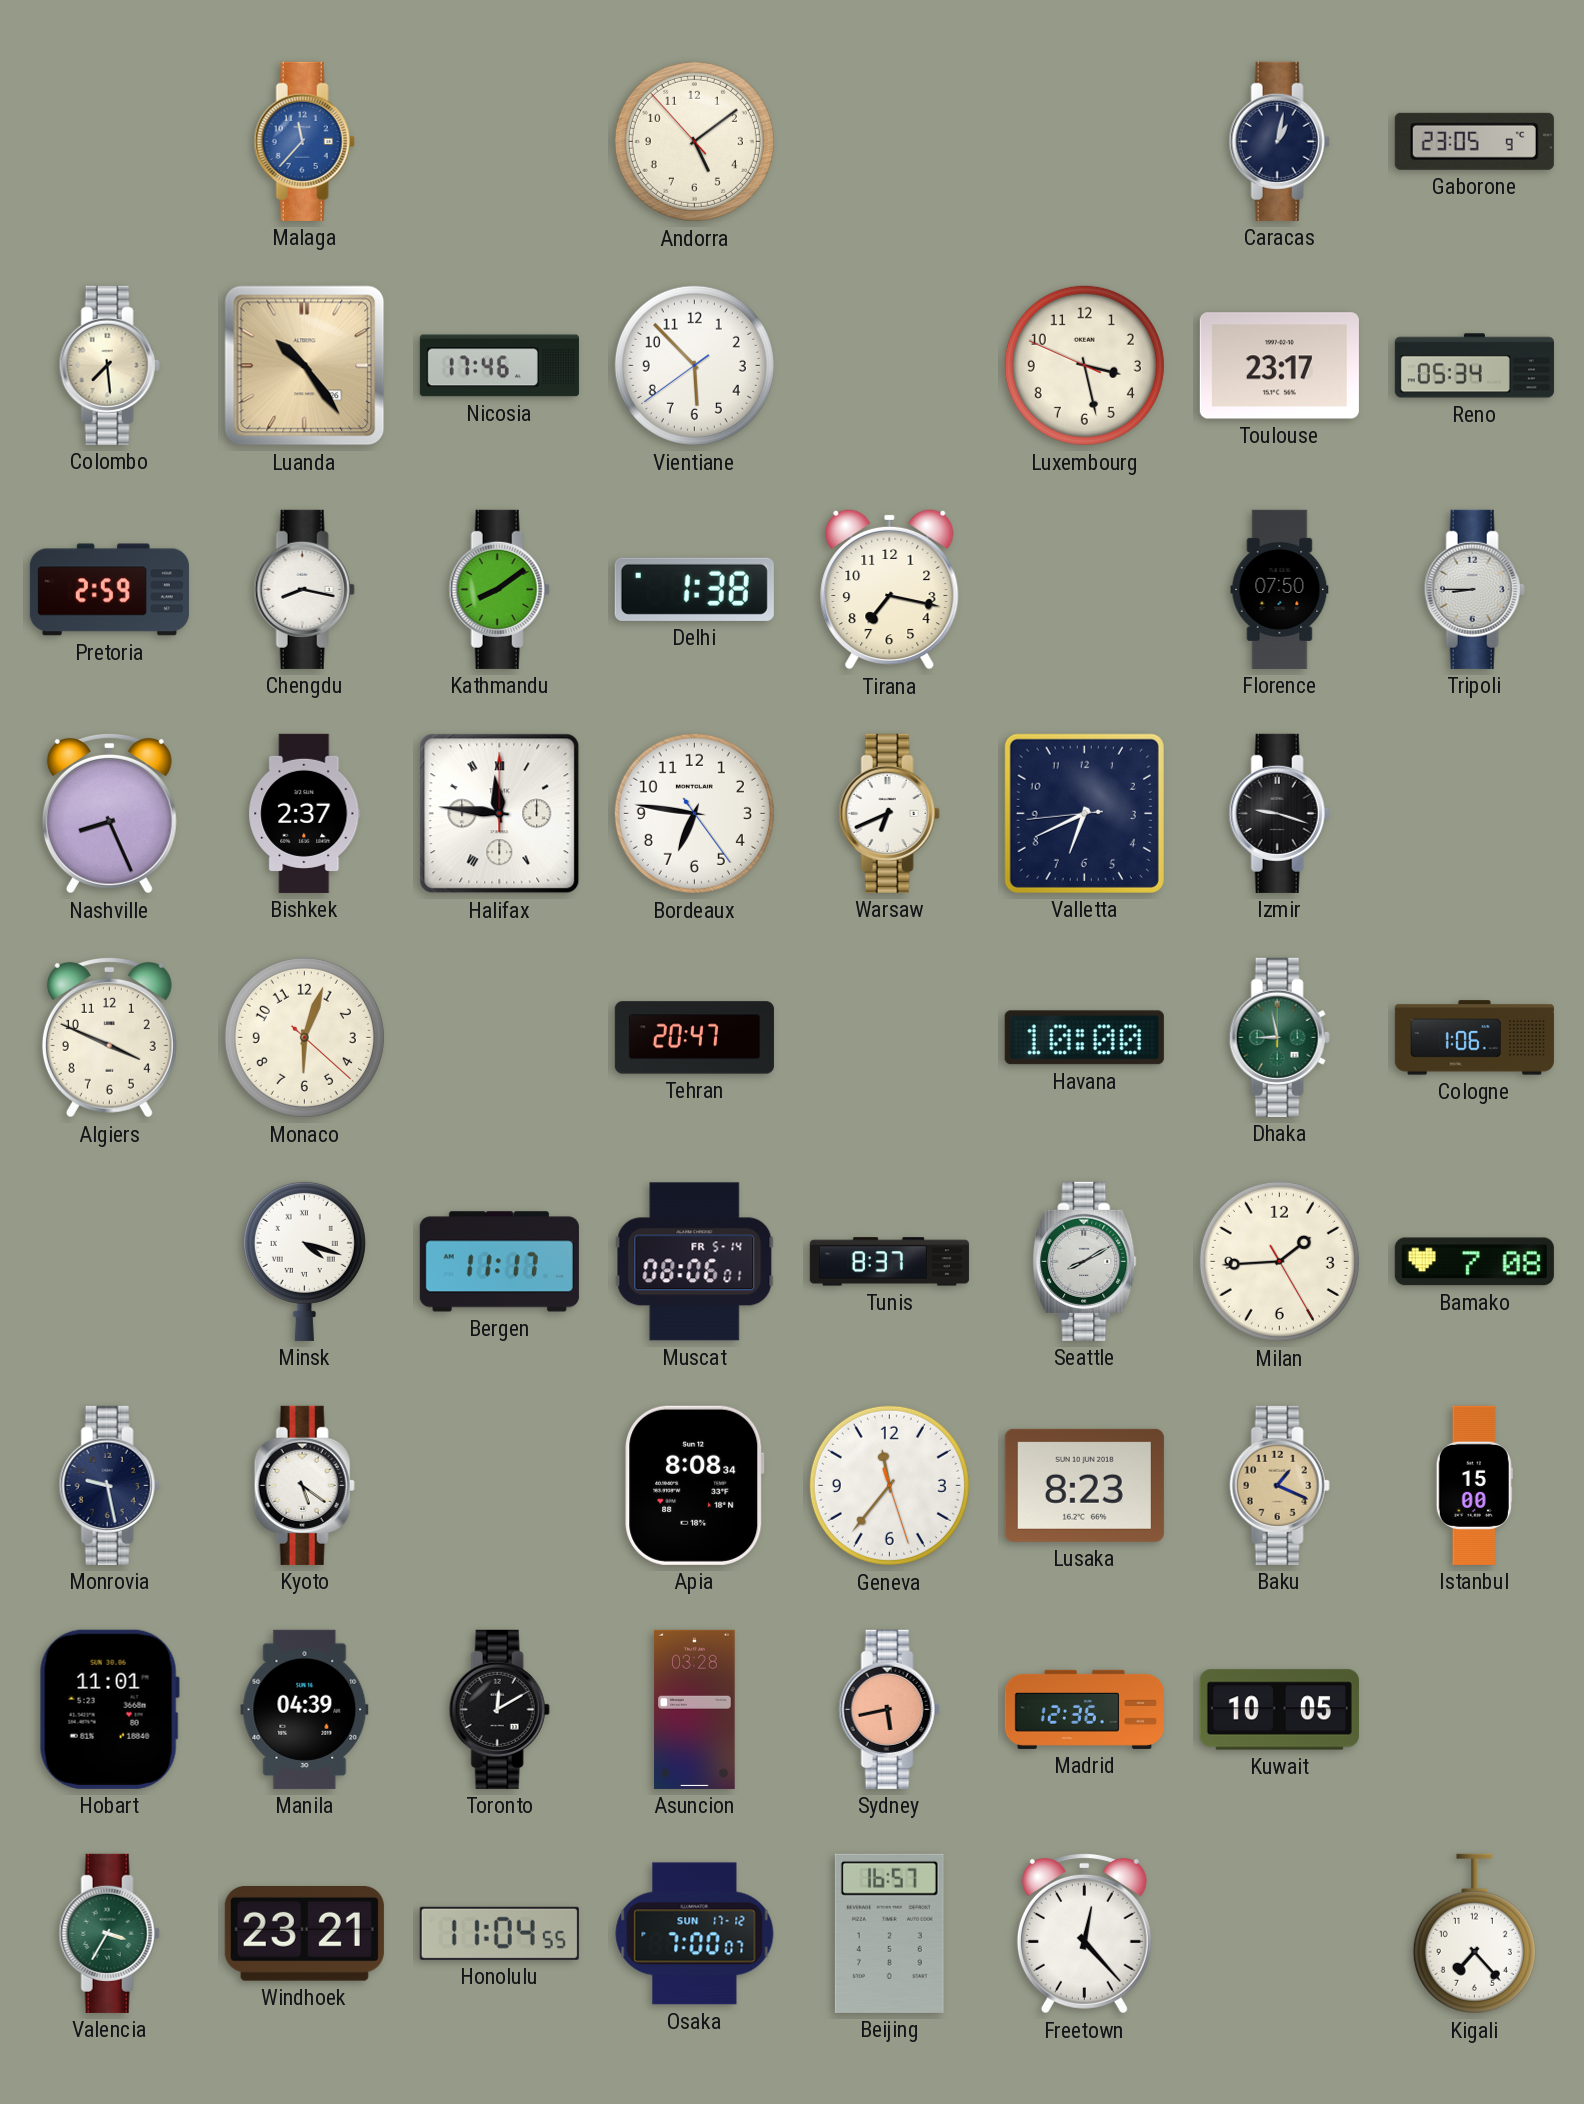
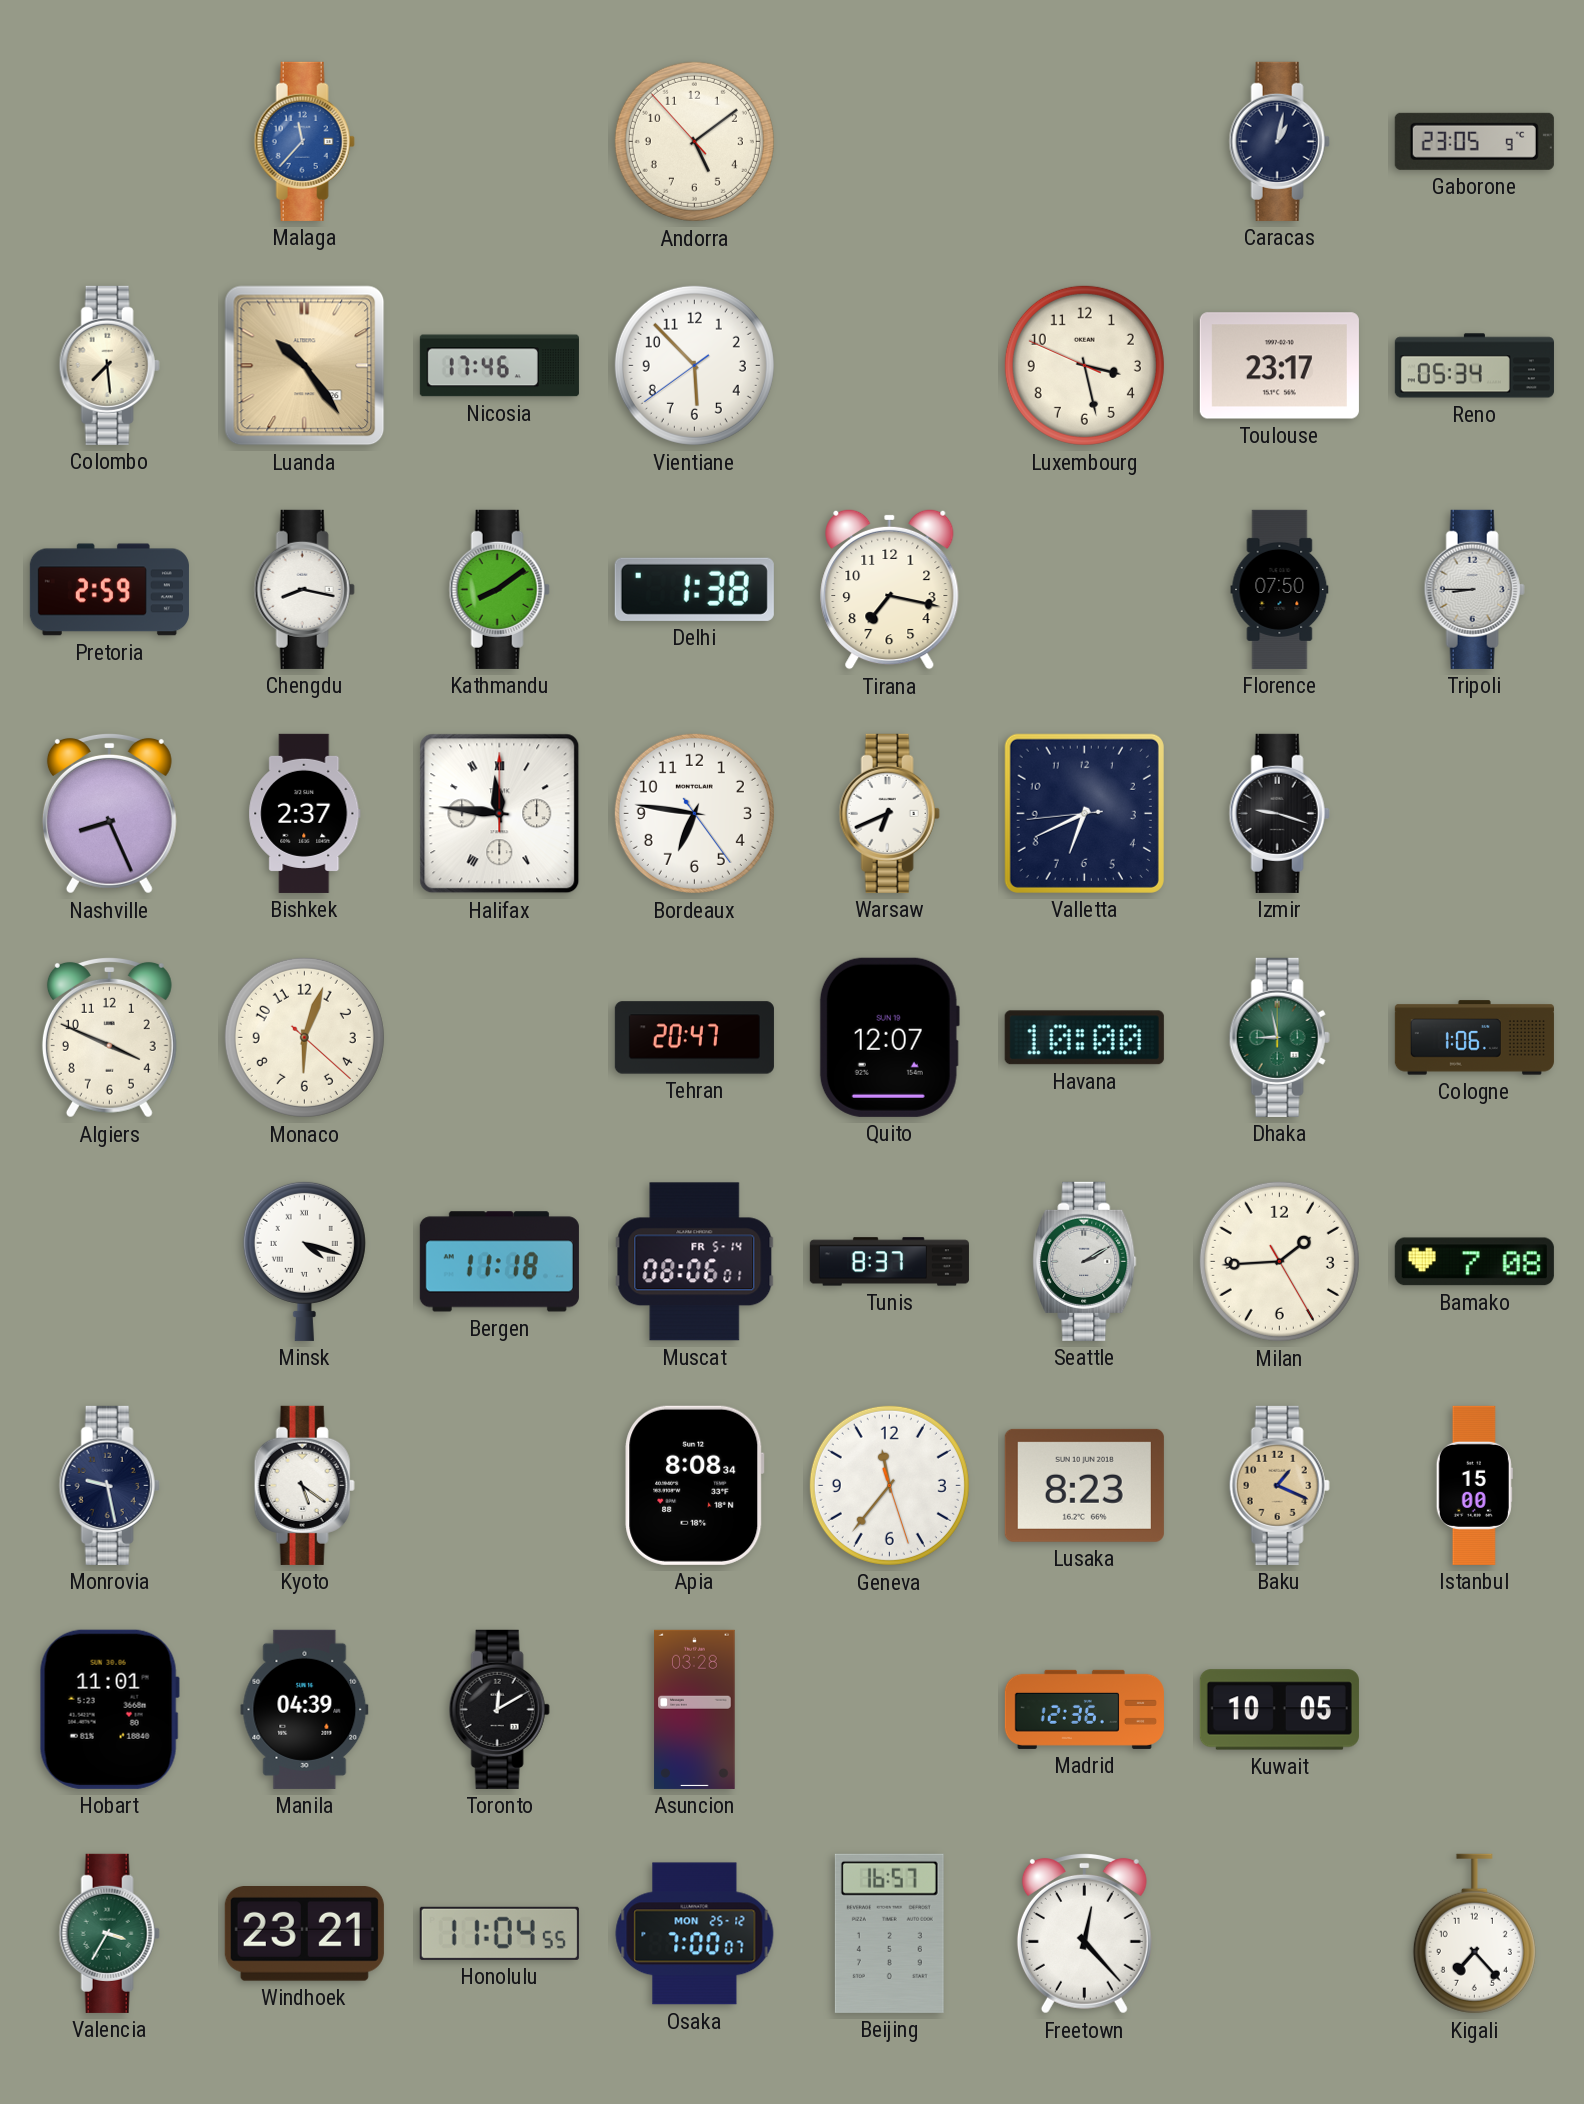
Quito: none -> 12:07
Bergen: 11:17 -> 11:18
Seattle: 8:10 -> 2:10
Sydney: 5:43 -> none
Osaka date: SUN 17-12 -> MON 25-12
